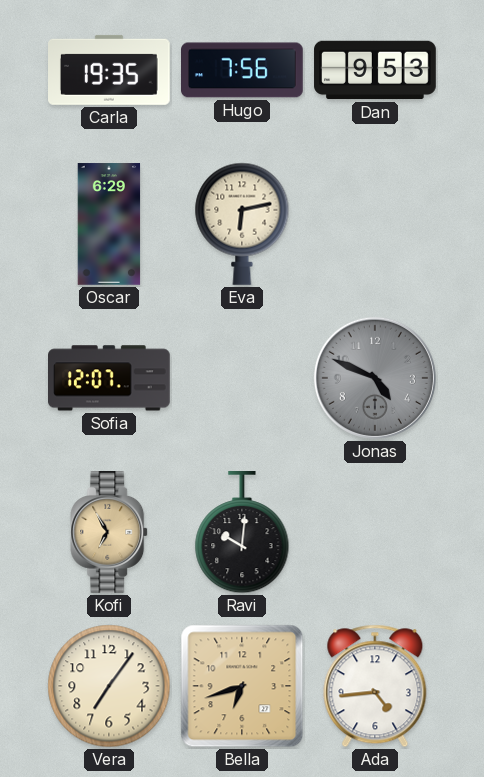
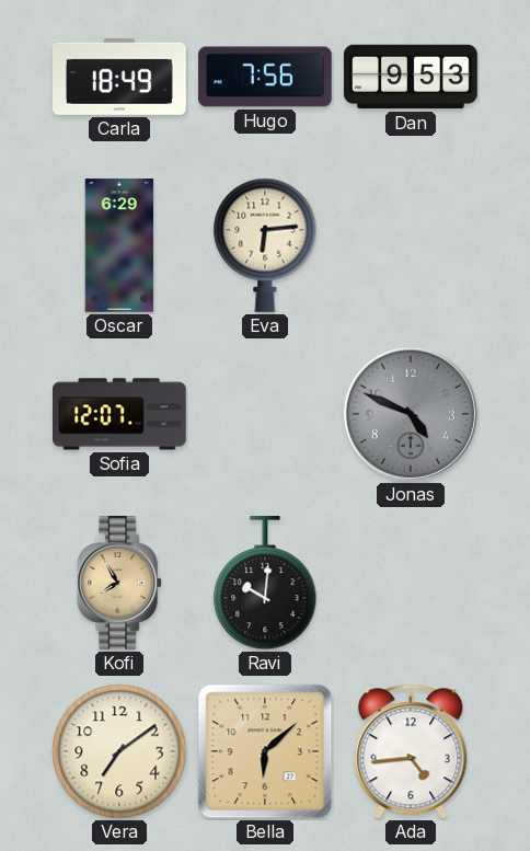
Carla: 19:35 -> 18:49
Eva: 6:13 -> 6:14
Kofi: 6:55 -> 7:55
Vera: 7:06 -> 7:09
Bella: 6:42 -> 6:08
